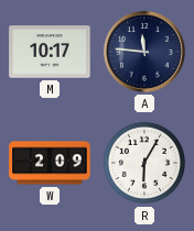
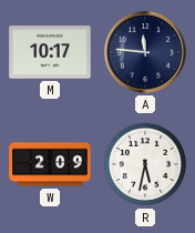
R: 6:05 -> 5:32
